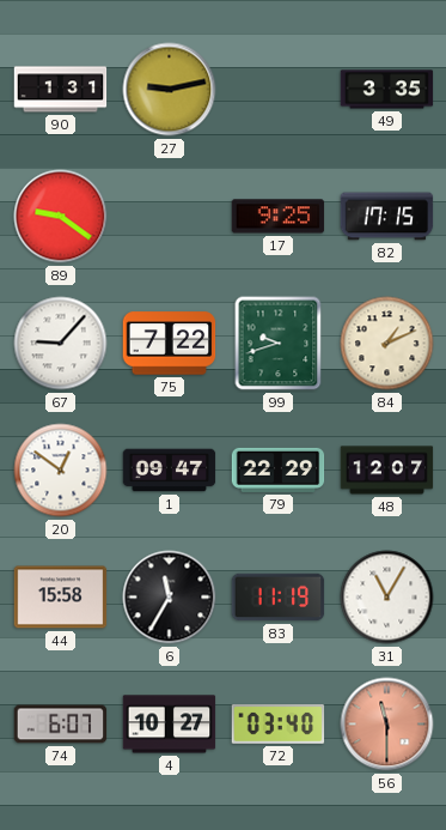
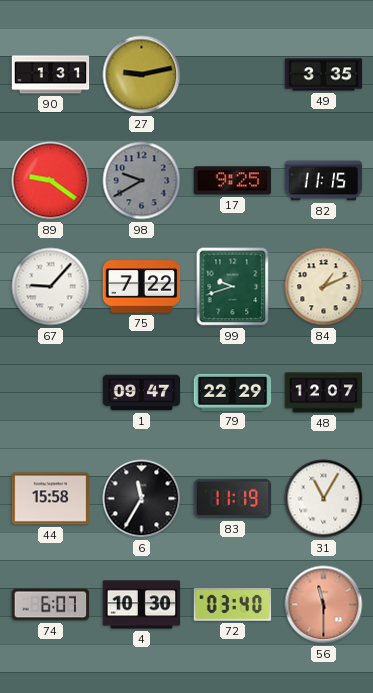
98: none -> 9:40
82: 17:15 -> 11:15
20: 12:51 -> none
4: 10:27 -> 10:30
